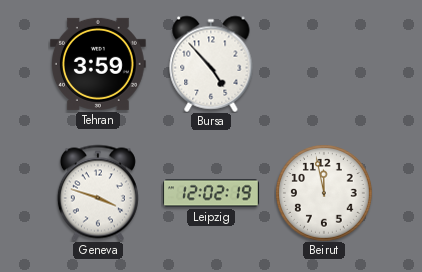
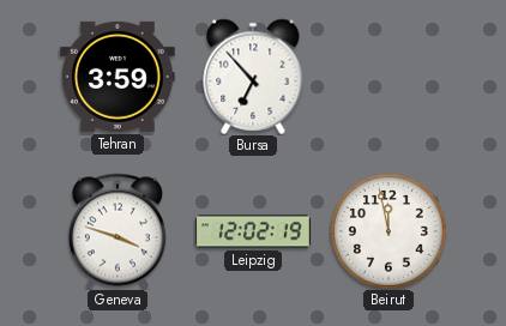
Bursa: 4:53 -> 6:53
